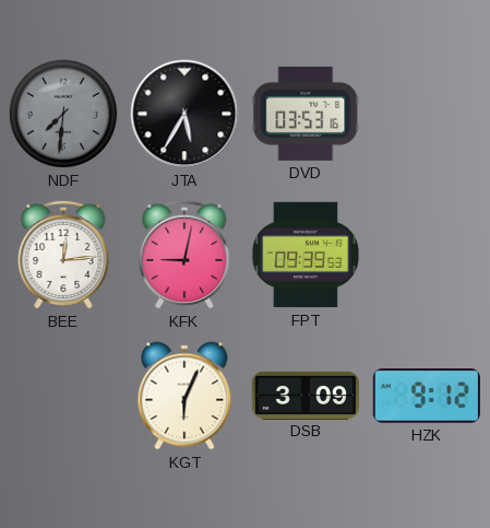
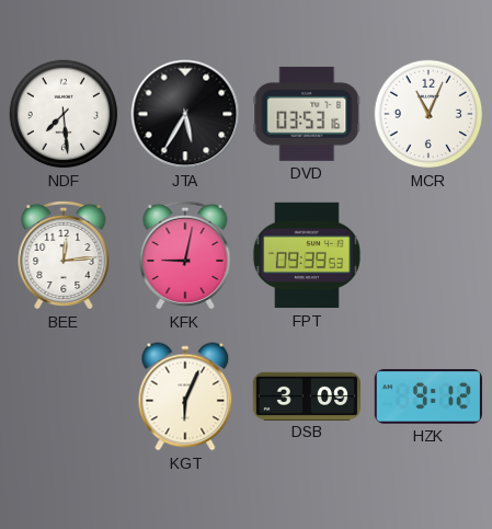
NDF: 7:31 -> 7:29
NDF dial: grey -> white
MCR: none -> 11:04
